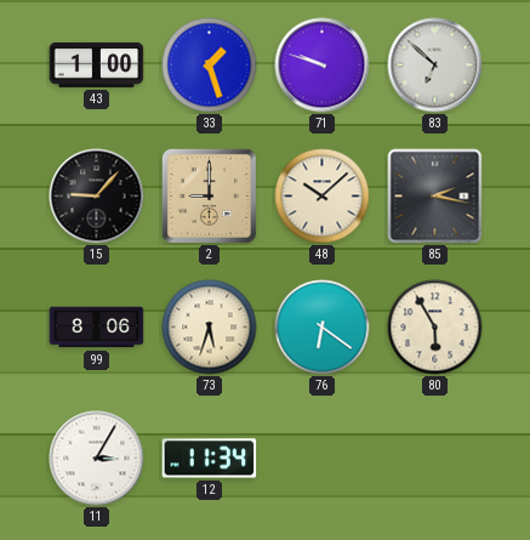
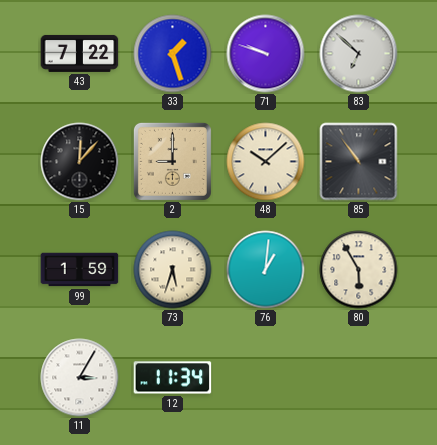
43: 1:00 -> 7:22
15: 9:07 -> 12:07
85: 2:17 -> 10:54
99: 8:06 -> 1:59
76: 6:21 -> 1:01
